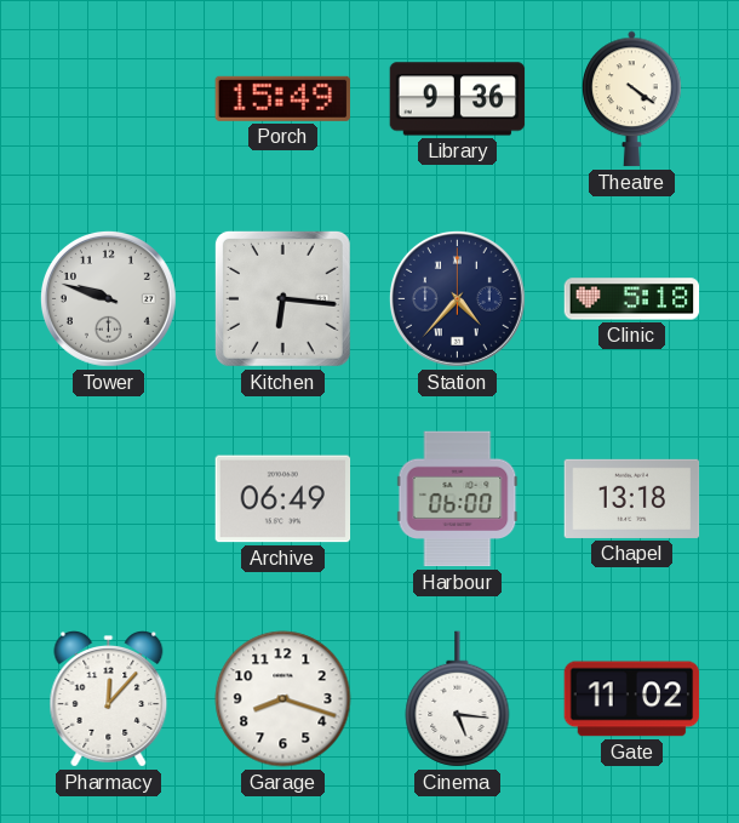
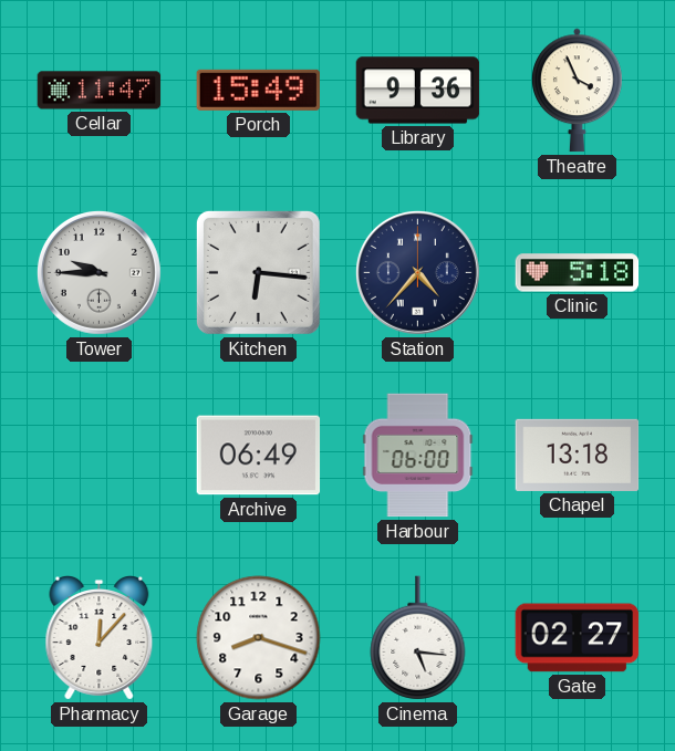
Cellar: none -> 11:47
Theatre: 4:21 -> 3:56
Tower: 9:48 -> 9:45
Gate: 11:02 -> 02:27
